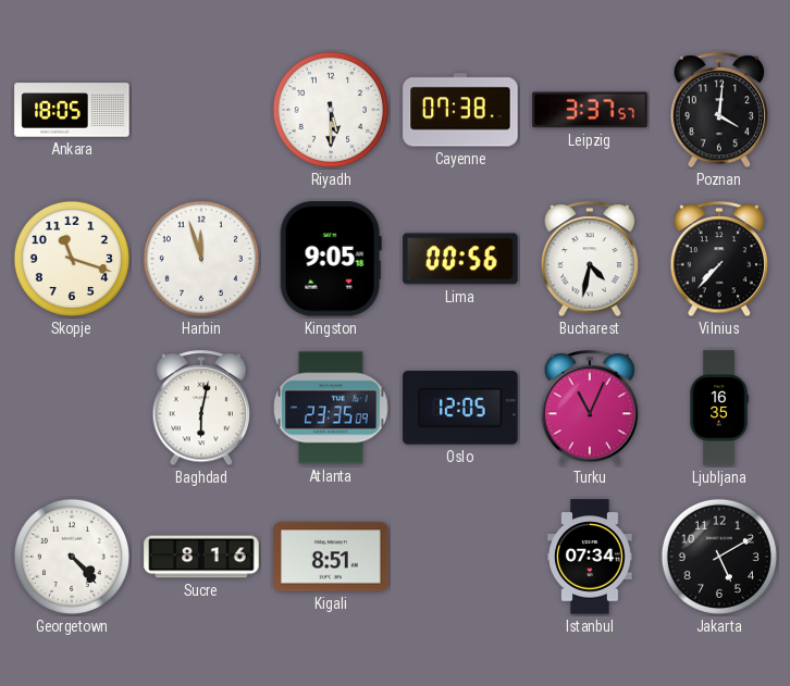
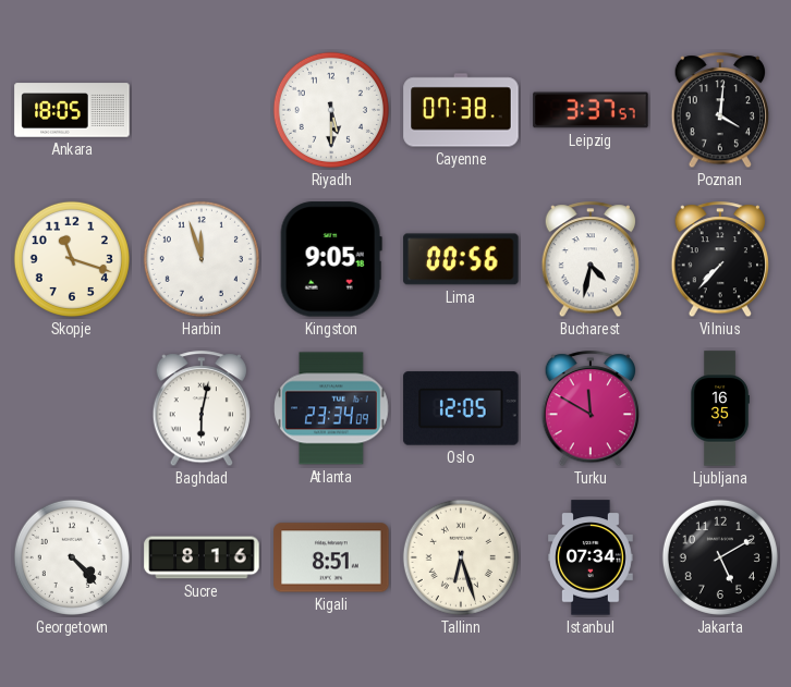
Atlanta: 23:35 -> 23:34
Turku: 11:04 -> 11:50
Tallinn: none -> 6:27
